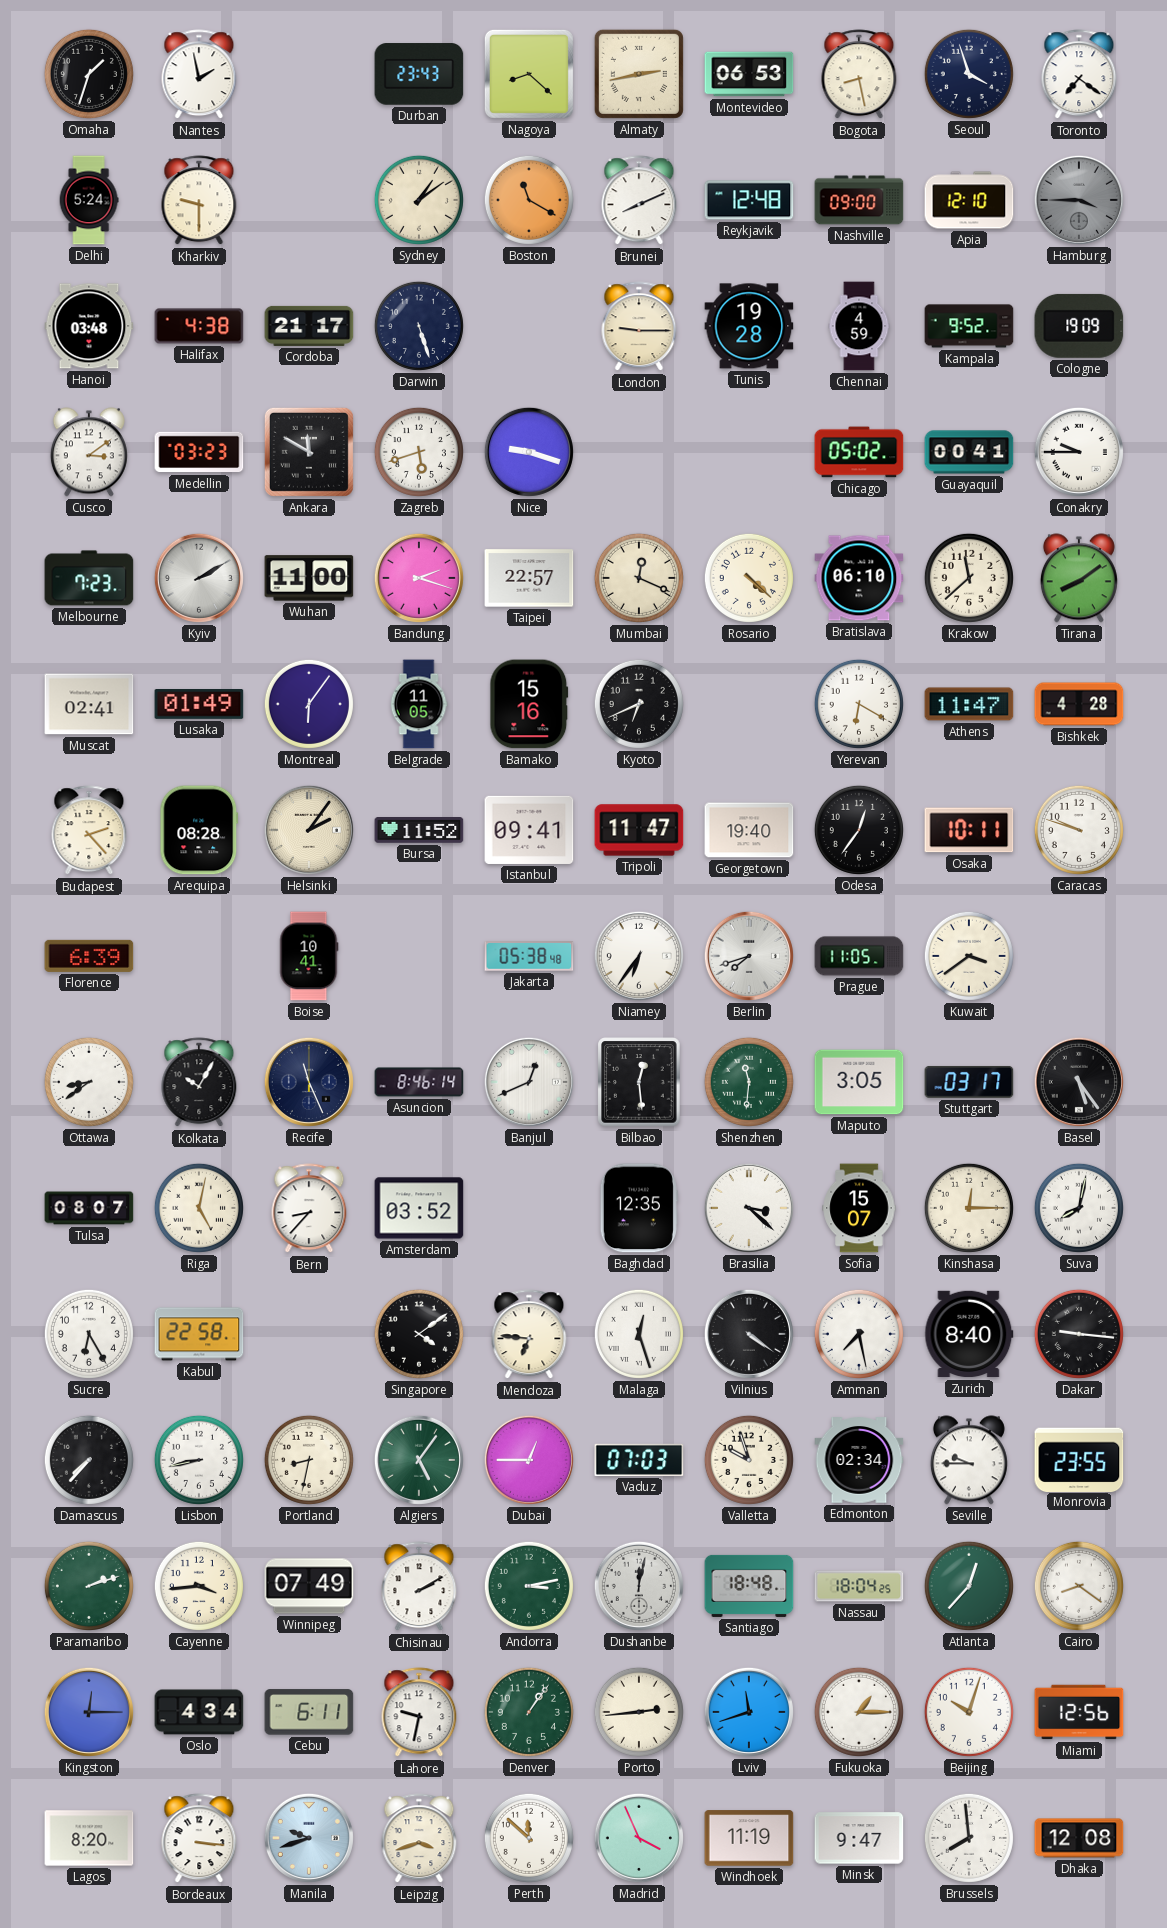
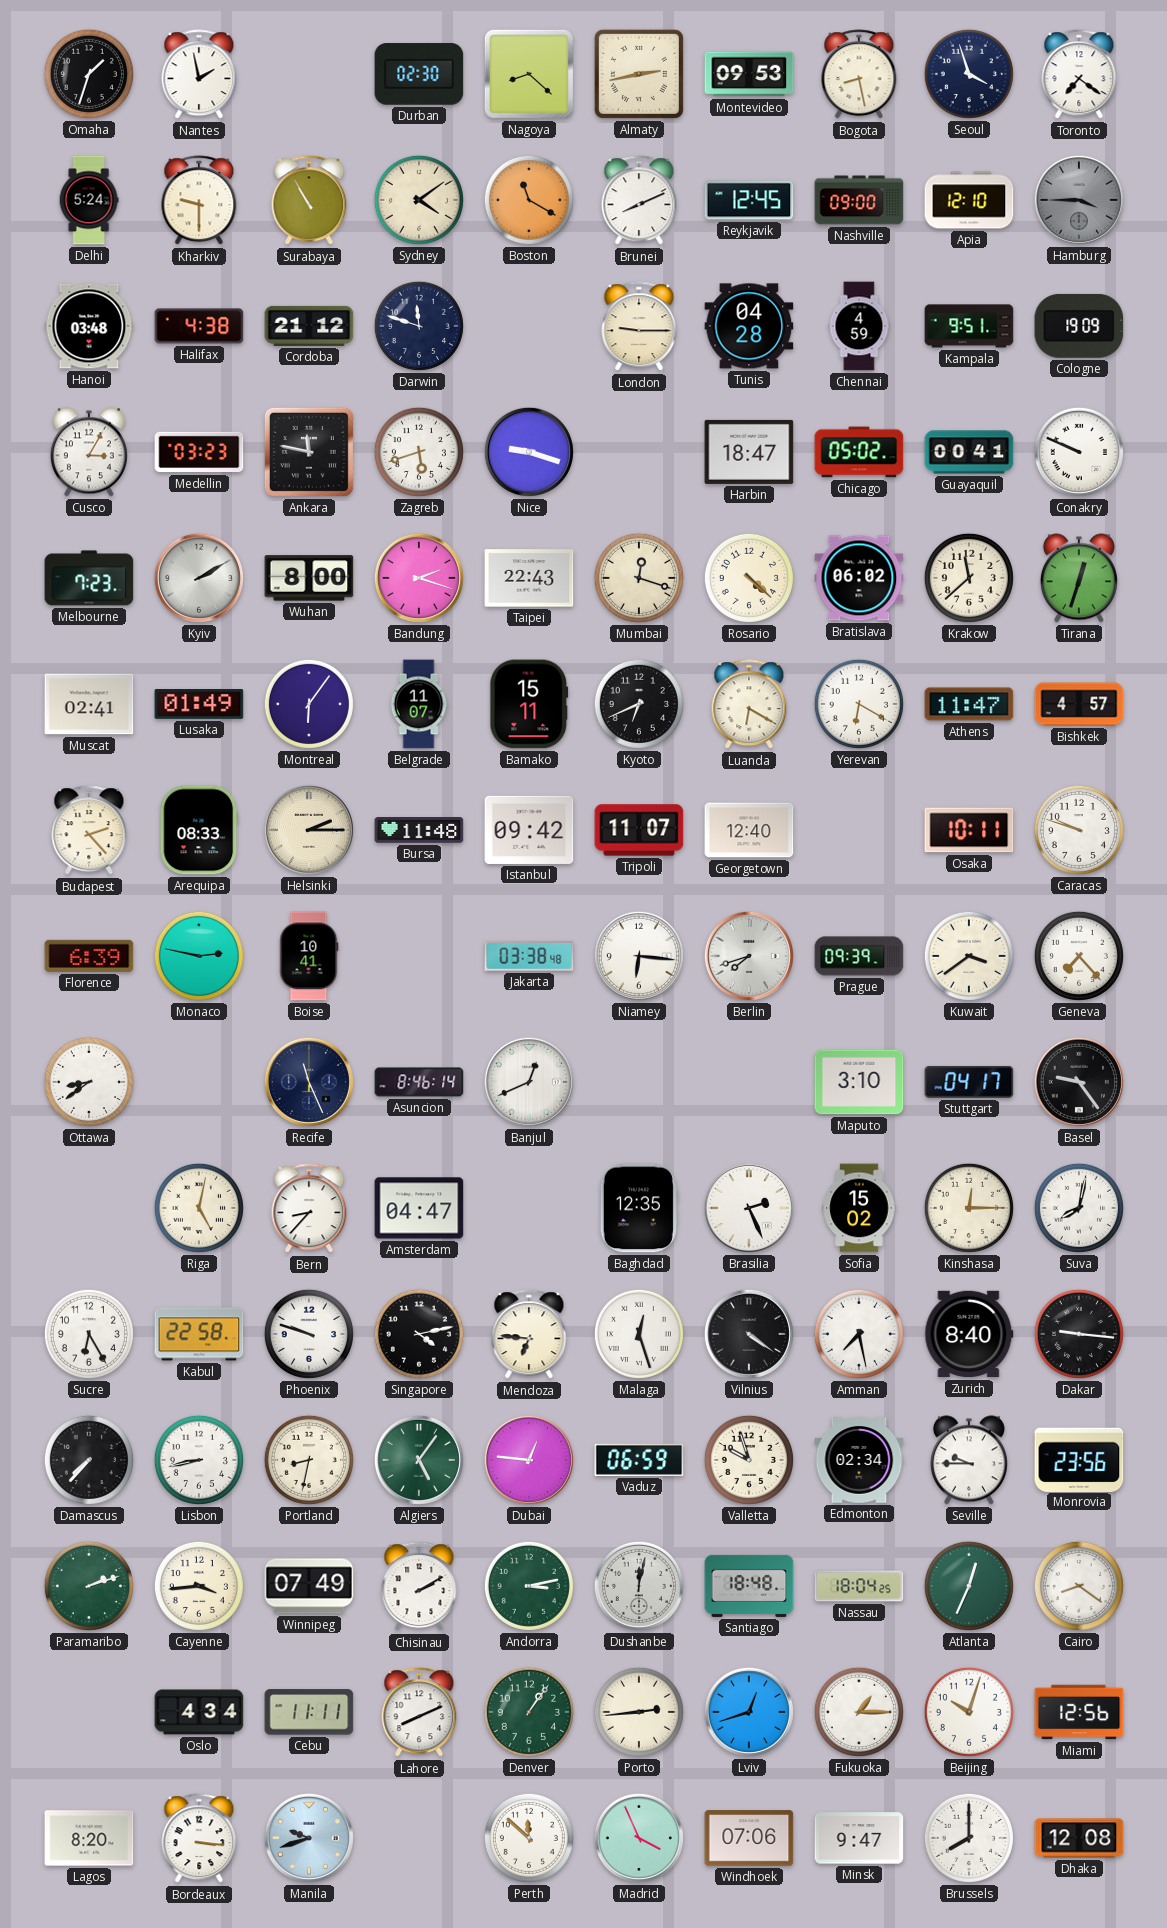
Durban: 23:43 -> 02:30
Montevideo: 06:53 -> 09:53
Surabaya: none -> 10:55
Sydney: 1:09 -> 4:09
Reykjavik: 12:48 -> 12:45
Cordoba: 21:17 -> 21:12
Darwin: 5:27 -> 11:48
Tunis: 19:28 -> 04:28
Kampala: 9:52 -> 9:51
Cusco: 3:09 -> 3:05
Ankara: 11:50 -> 11:47
Harbin: none -> 18:47
Conakry: 9:45 -> 9:49
Wuhan: 11:00 -> 8:00
Taipei: 22:57 -> 22:43
Mumbai: 12:19 -> 12:18
Bratislava: 06:10 -> 06:02
Tirana: 8:09 -> 12:33
Belgrade: 11:05 -> 11:07
Bamako: 15:16 -> 15:11
Luanda: none -> 6:20
Bishkek: 4:28 -> 4:57
Arequipa: 08:28 -> 08:33
Helsinki: 2:06 -> 2:15
Bursa: 11:52 -> 11:48
Istanbul: 09:41 -> 09:42
Tripoli: 11:47 -> 11:07
Georgetown: 19:40 -> 12:40
Odesa: 12:36 -> none
Monaco: none -> 2:47
Jakarta: 05:38 -> 03:38
Niamey: 6:36 -> 6:16
Prague: 11:05 -> 09:39
Geneva: none -> 7:23
Kolkata: 10:05 -> none
Bilbao: 12:29 -> none
Shenzhen: 11:31 -> none
Maputo: 3:05 -> 3:10
Stuttgart: 03:17 -> 04:17
Basel: 5:24 -> 9:24
Tulsa: 08:07 -> none
Amsterdam: 03:52 -> 04:47
Brasilia: 3:22 -> 2:26
Sofia: 15:07 -> 15:02
Phoenix: none -> 9:48
Singapore: 4:09 -> 4:13
Dubai: 12:45 -> 12:46
Vaduz: 07:03 -> 06:59
Monrovia: 23:55 -> 23:56
Atlanta: 12:37 -> 12:34
Kingston: 12:15 -> none
Cebu: 6:11 -> 11:11
Lahore: 9:32 -> 8:11
Lviv: 11:42 -> 12:42
Leipzig: 3:42 -> none
Windhoek: 11:19 -> 07:06
Brussels: 7:59 -> 8:00
